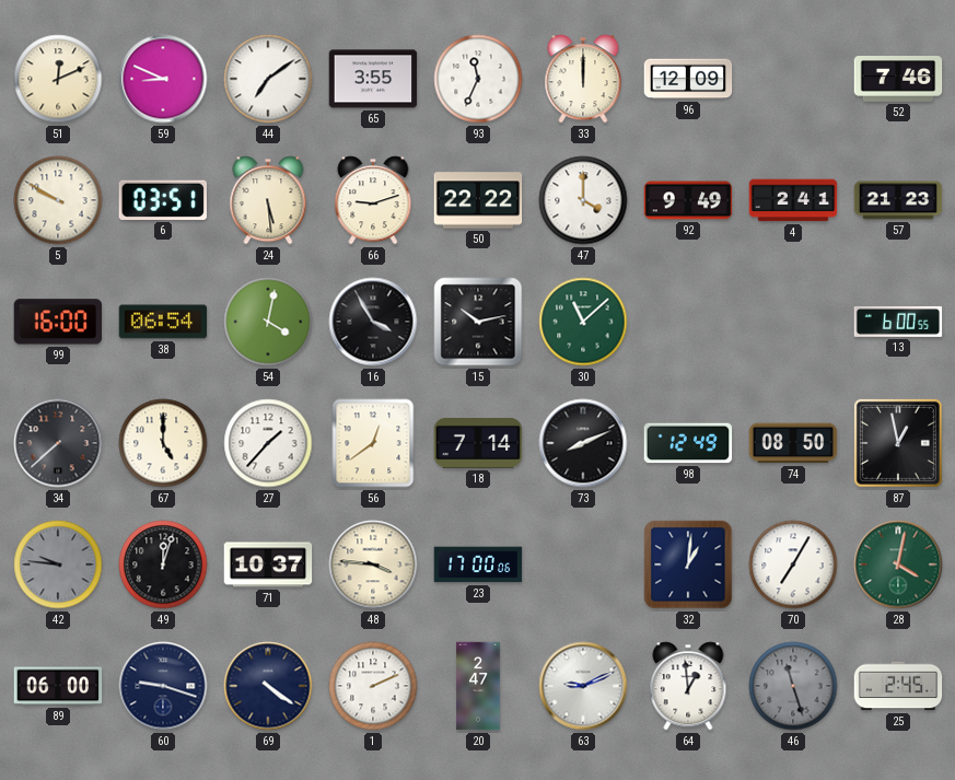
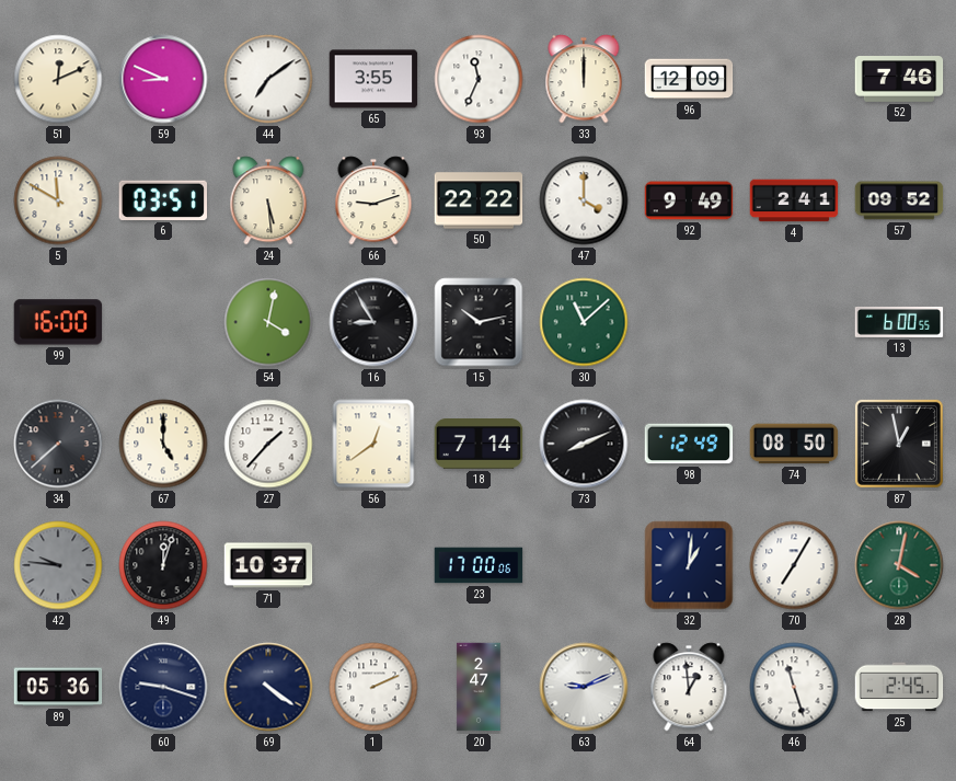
5: 9:50 -> 11:50
57: 21:23 -> 09:52
38: 06:54 -> none
16: 3:55 -> 8:55
48: 3:46 -> none
89: 06:00 -> 05:36
46 dial: grey -> white
